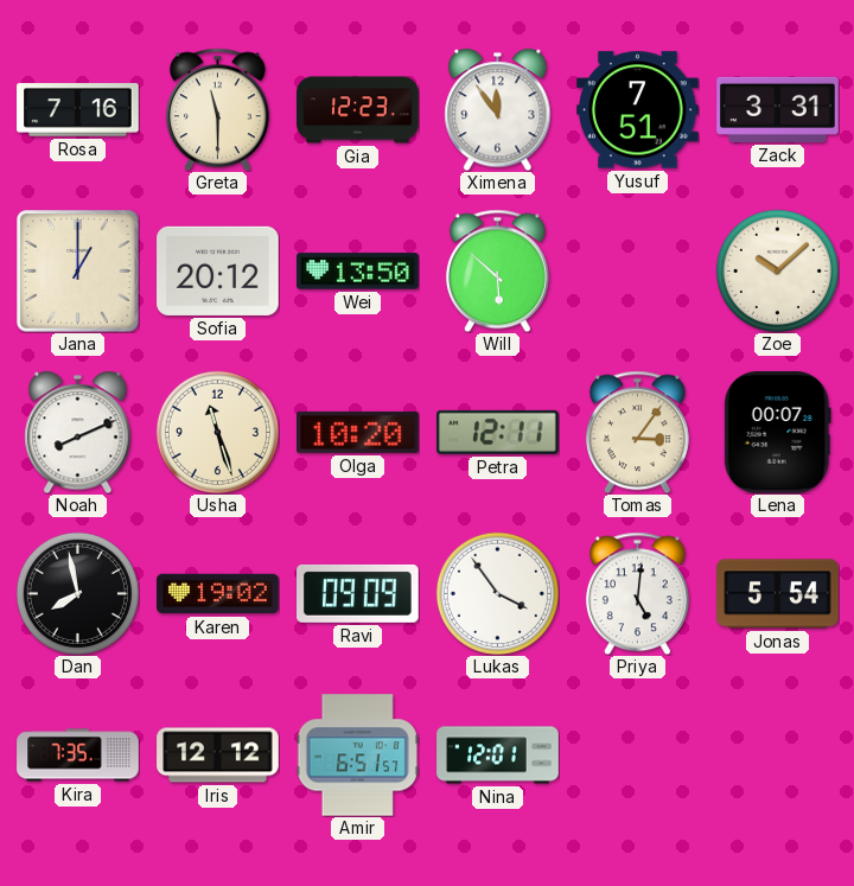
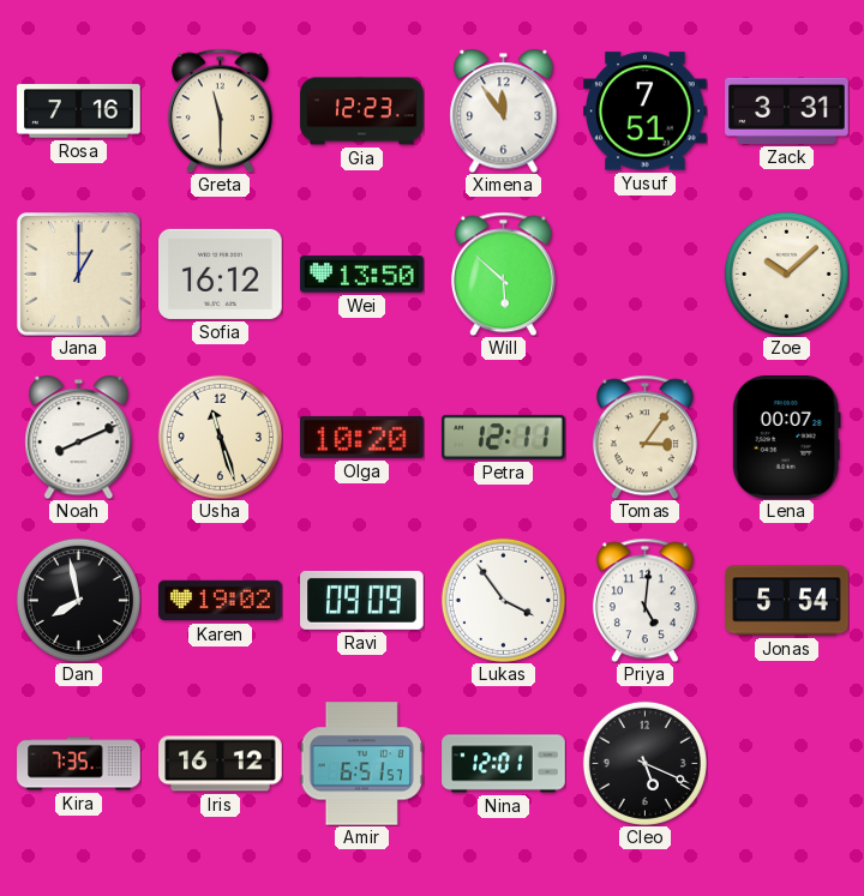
Sofia: 20:12 -> 16:12
Iris: 12:12 -> 16:12
Cleo: none -> 5:19
